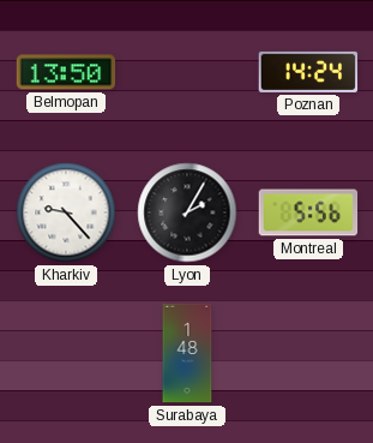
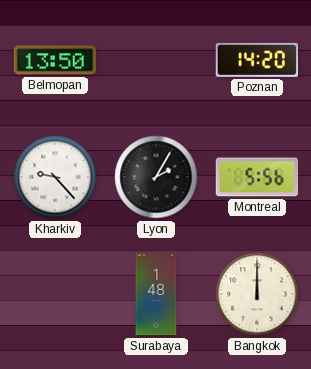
Poznan: 14:24 -> 14:20
Bangkok: none -> 12:00
